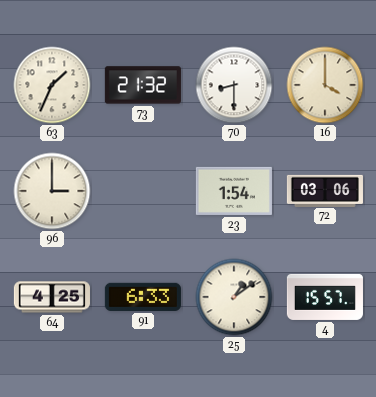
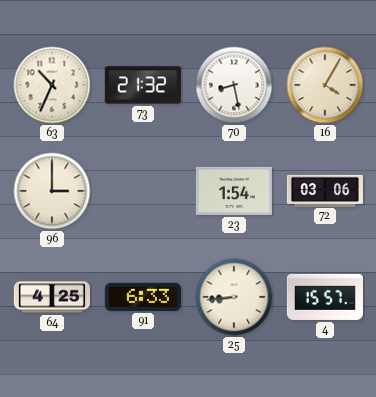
63: 1:34 -> 10:34
70: 8:30 -> 8:28
16: 4:00 -> 4:05
25: 1:09 -> 8:44
